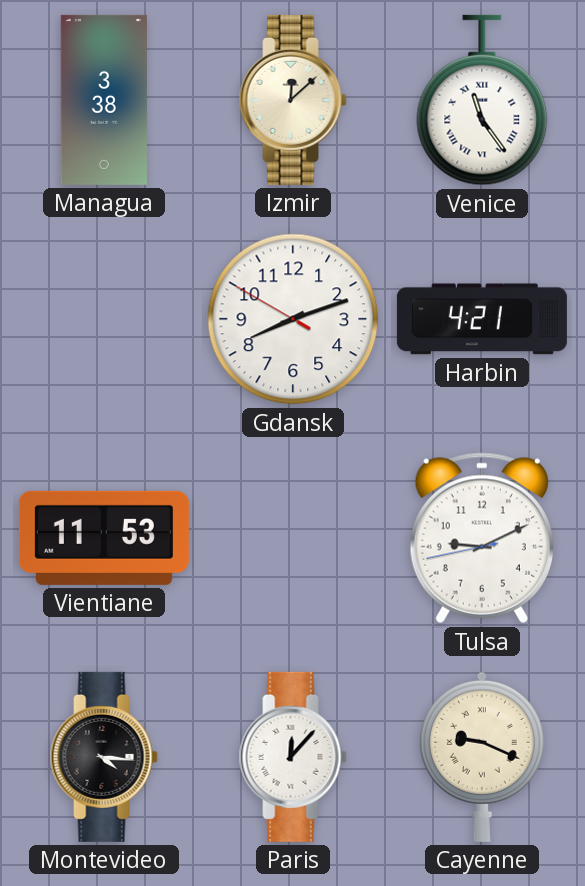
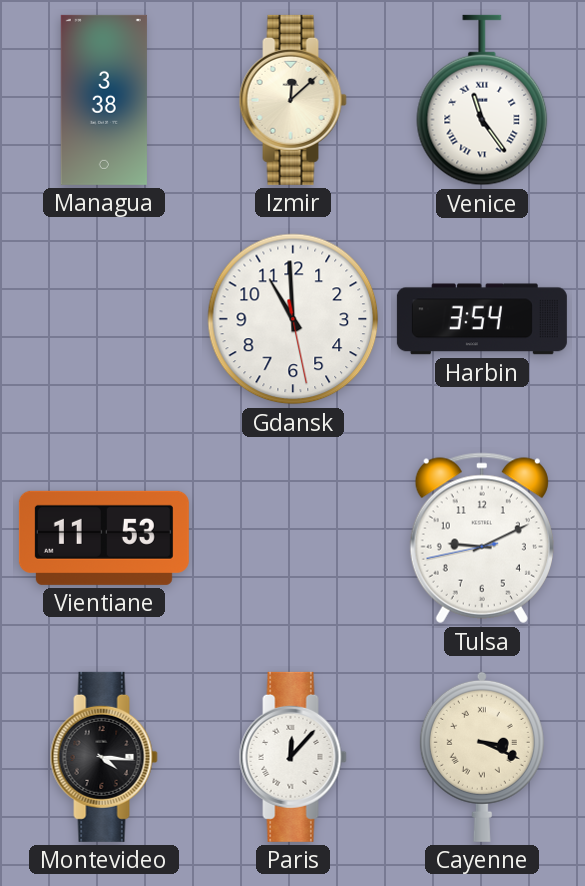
Gdansk: 8:11 -> 10:59
Harbin: 4:21 -> 3:54
Cayenne: 9:19 -> 3:19
